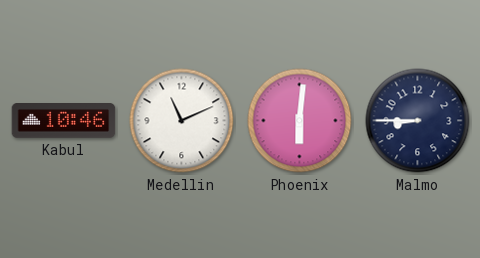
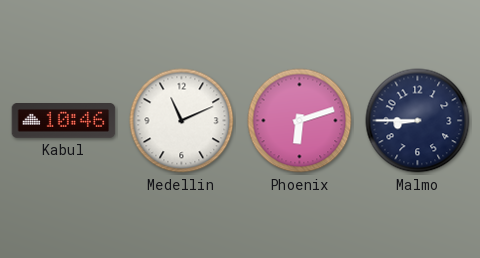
Phoenix: 6:01 -> 6:12
